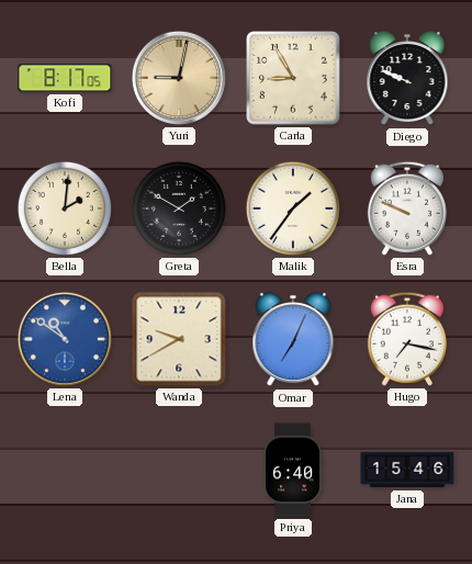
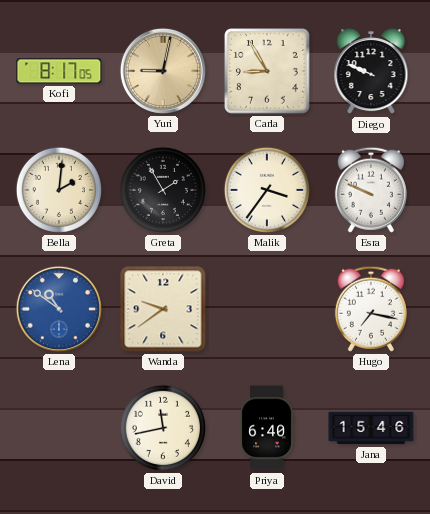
Greta: 1:50 -> 1:55
Malik: 1:36 -> 3:36
Wanda: 9:40 -> 9:39
Omar: 7:04 -> none
David: none -> 11:43
